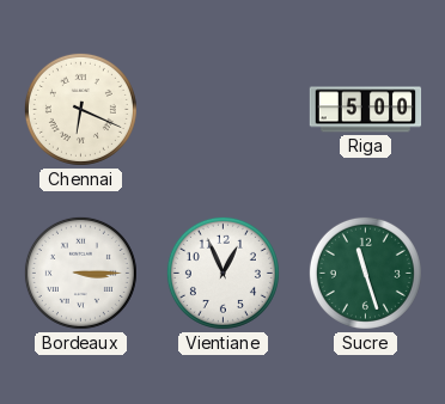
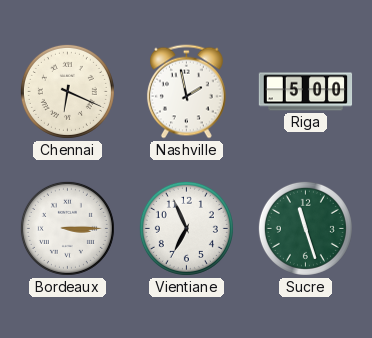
Nashville: none -> 1:58
Vientiane: 12:56 -> 6:56
